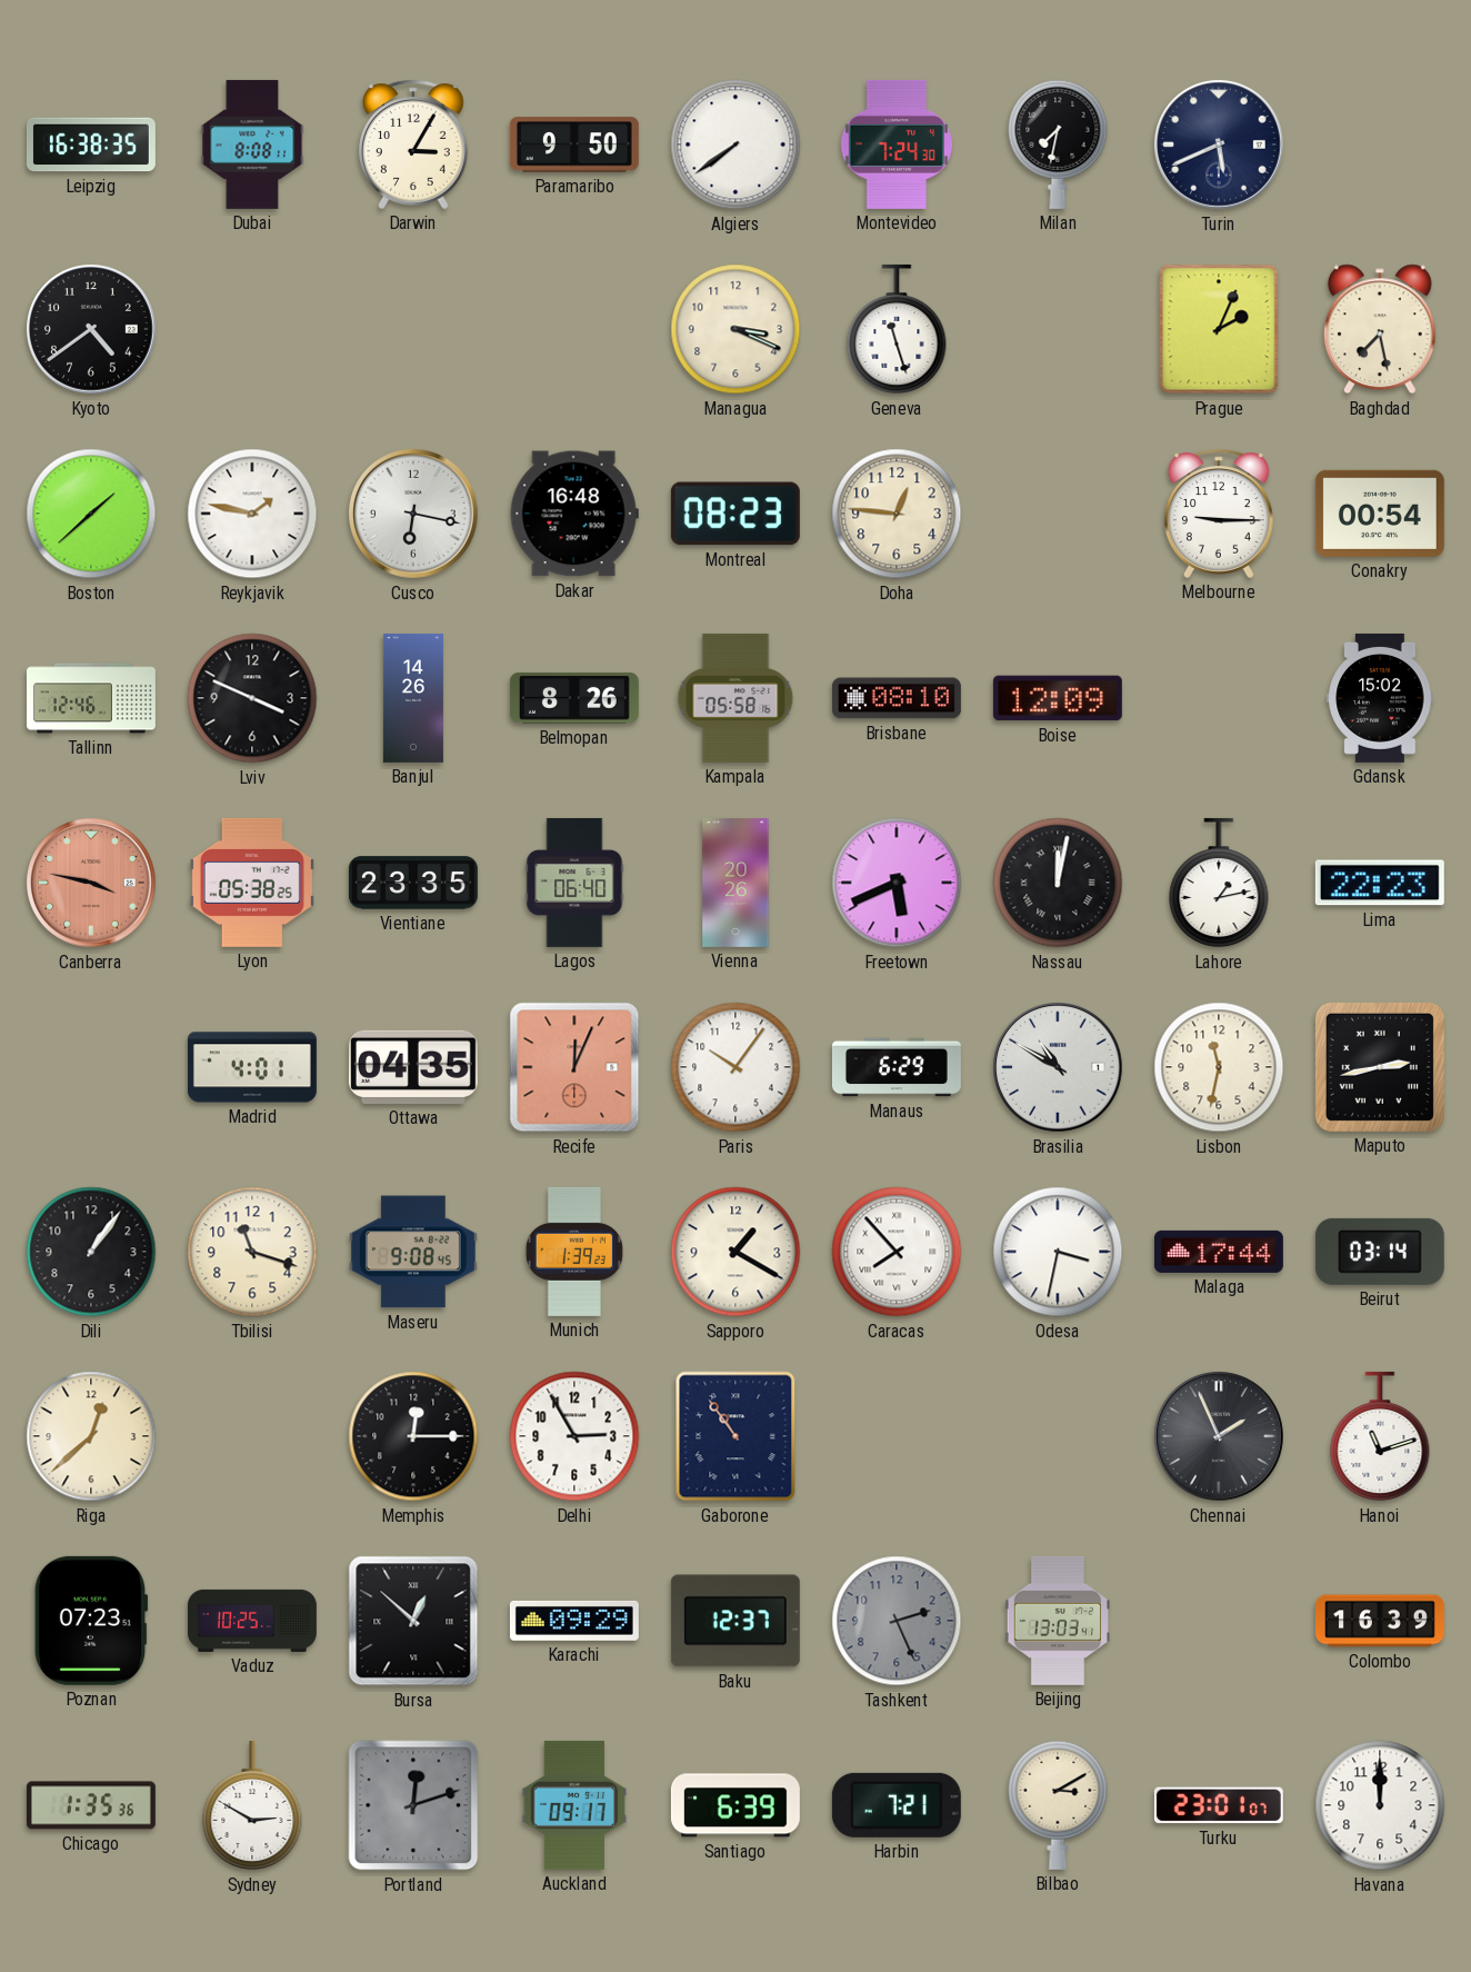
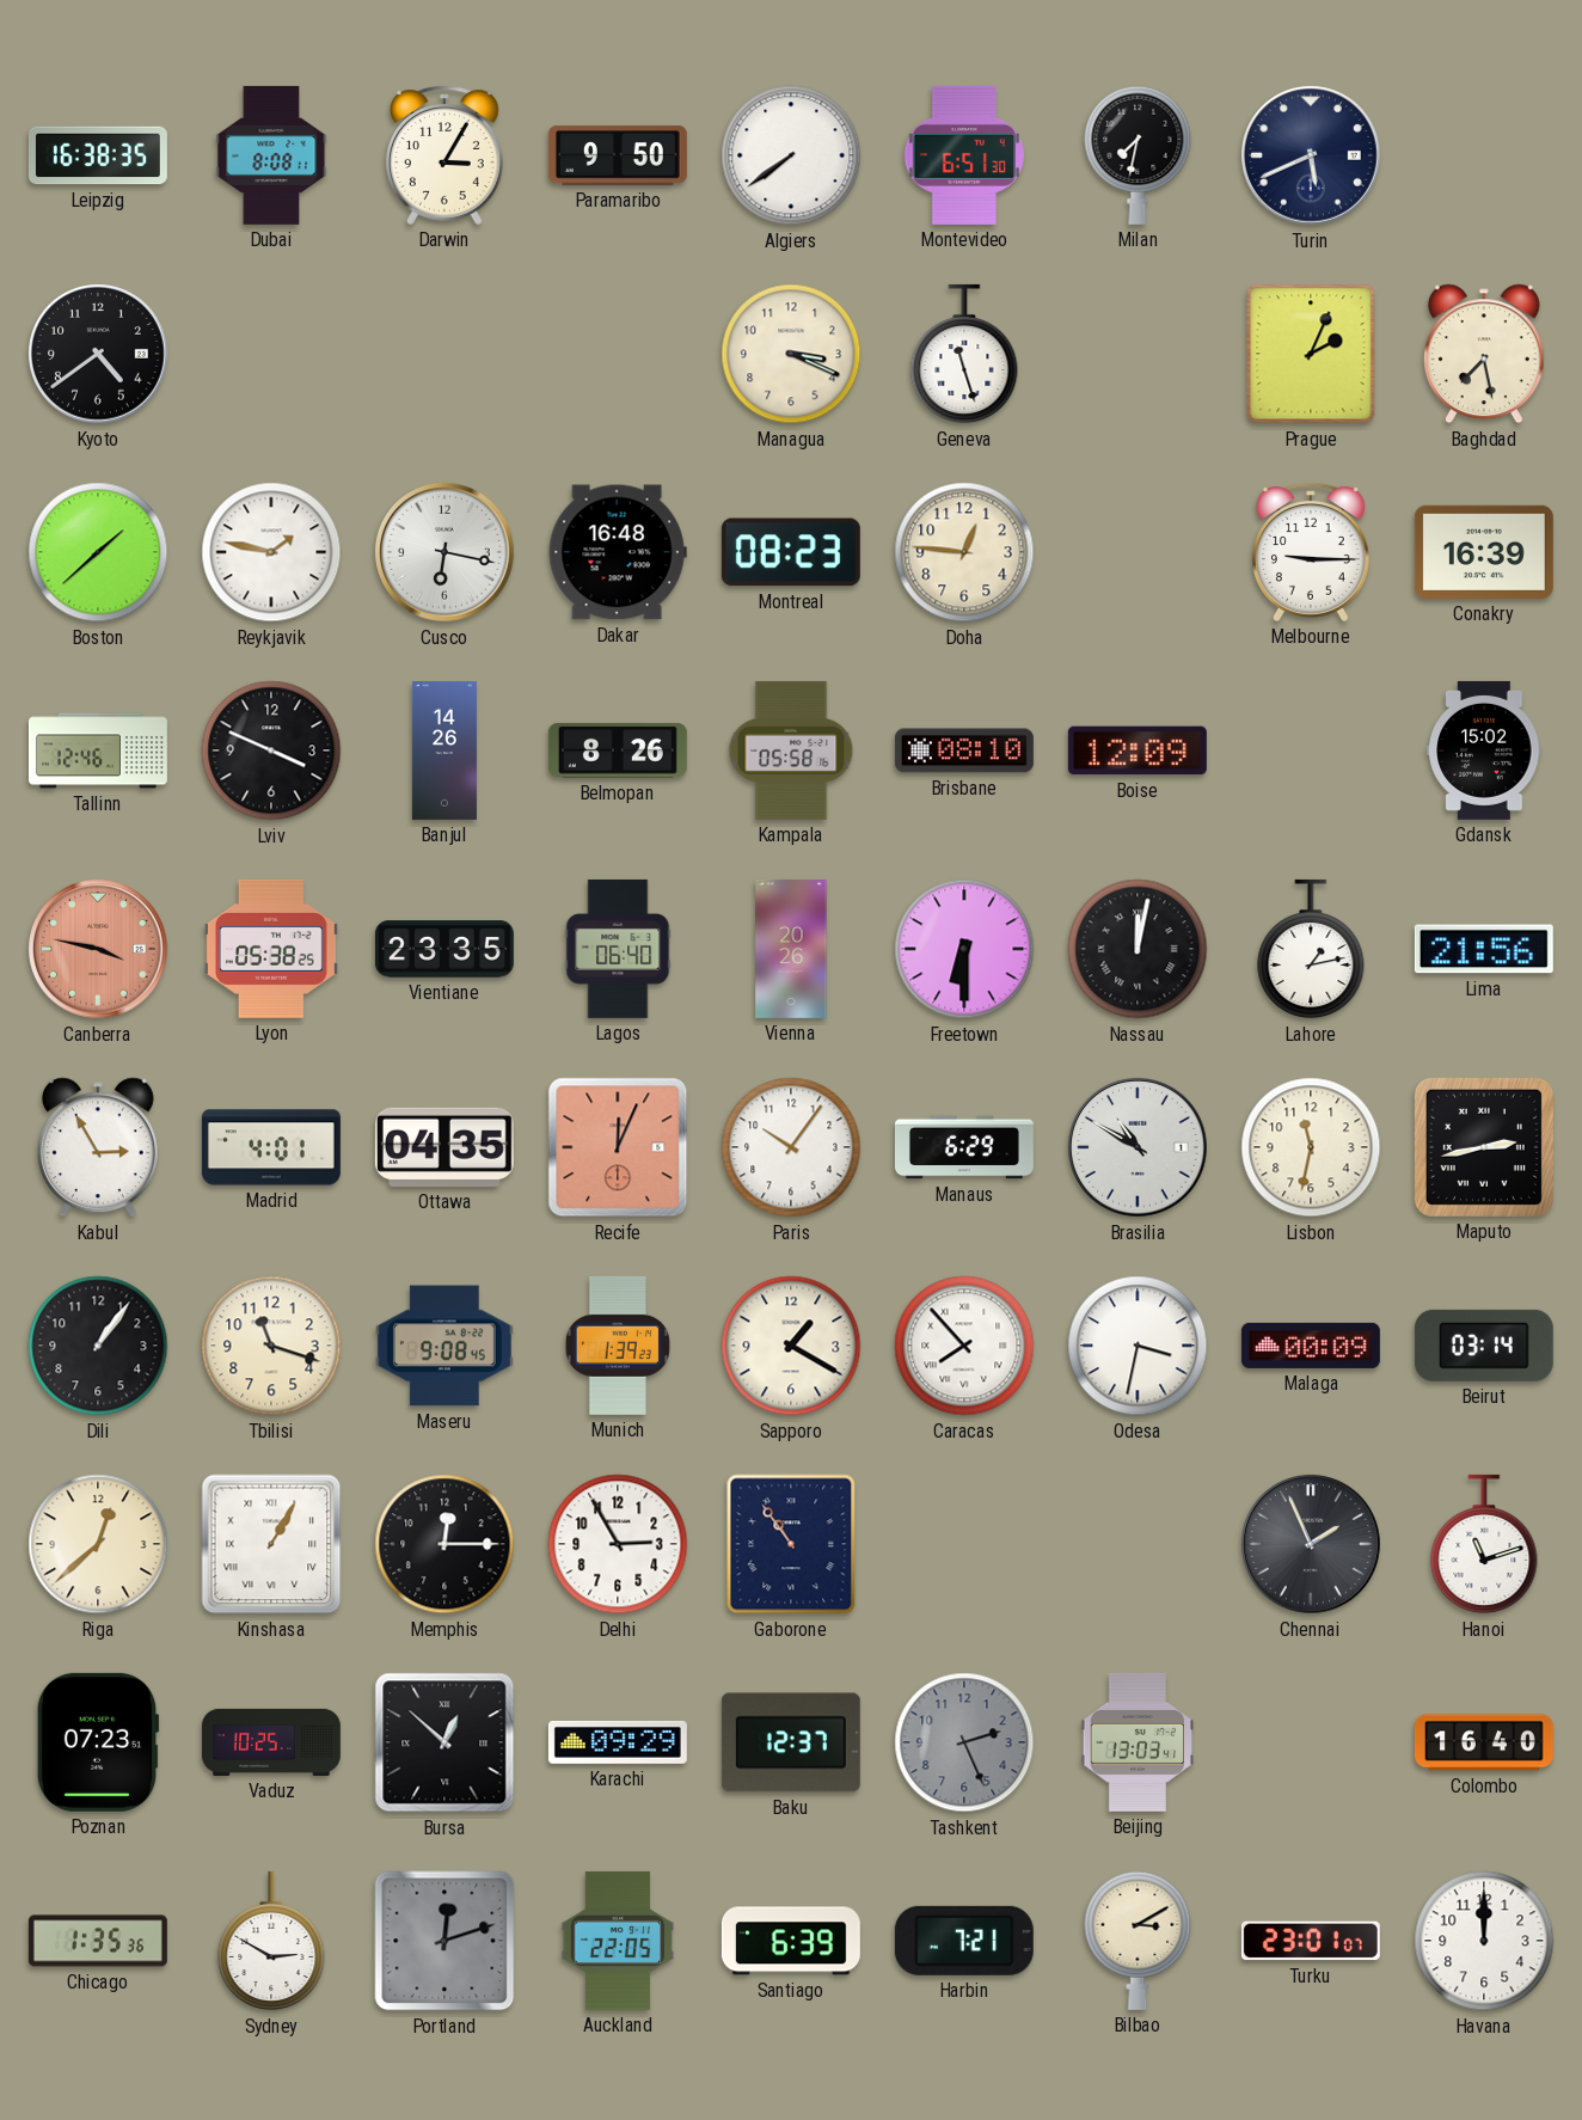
Montevideo: 7:24 -> 6:51
Conakry: 00:54 -> 16:39
Freetown: 5:41 -> 6:30
Lima: 22:23 -> 21:56
Kabul: none -> 2:55
Malaga: 17:44 -> 00:09
Kinshasa: none -> 1:05
Colombo: 16:39 -> 16:40
Auckland: 09:17 -> 22:05
